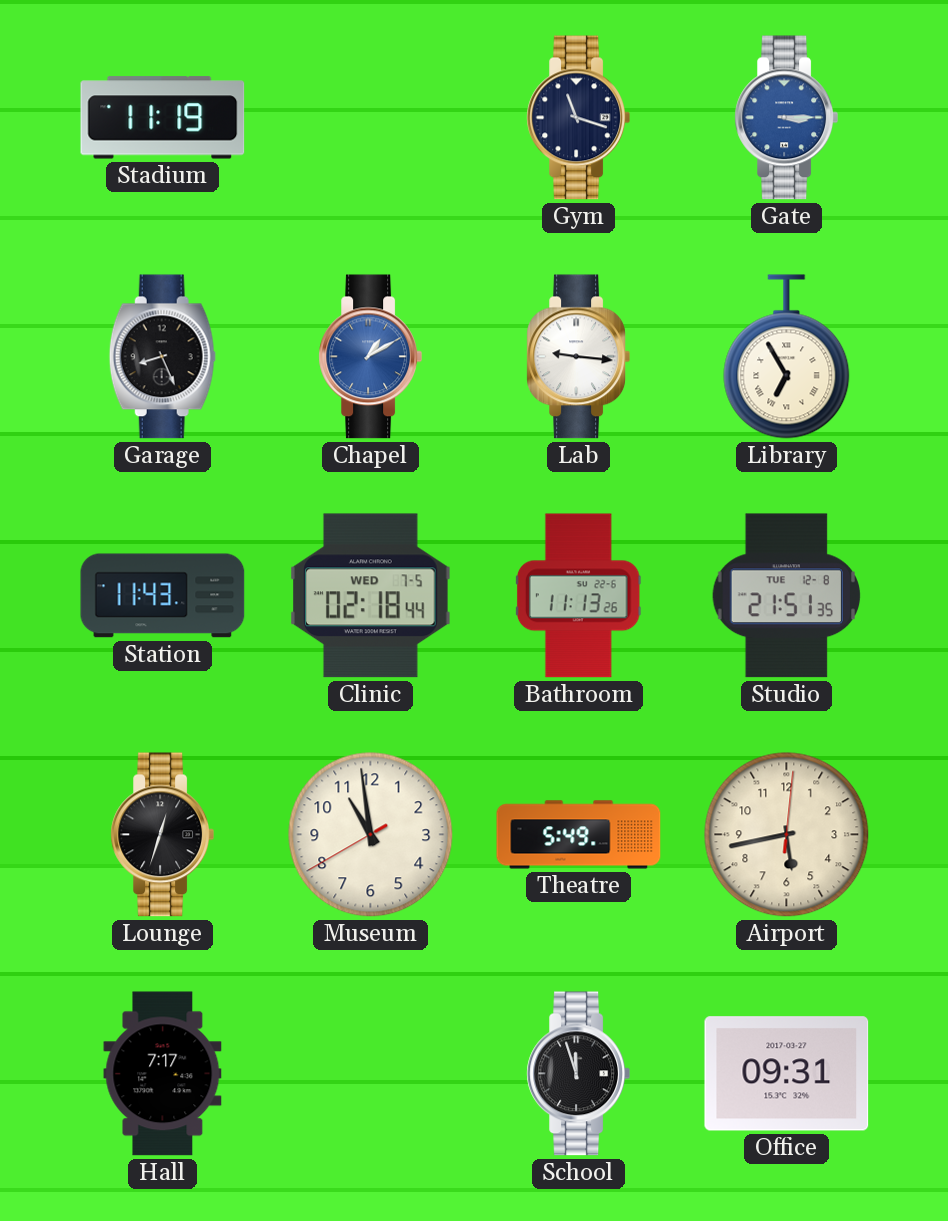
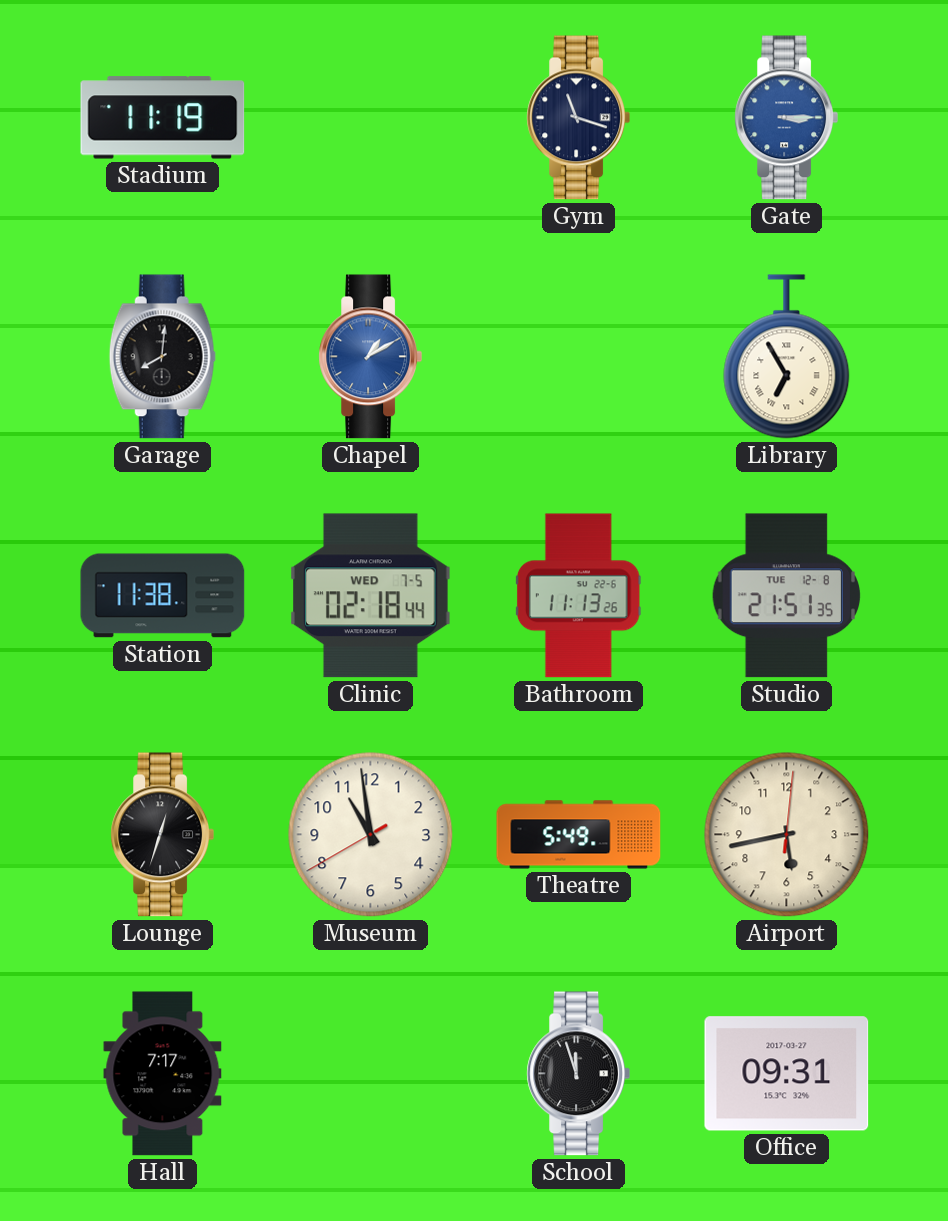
Garage: 8:26 -> 8:01
Lab: 9:16 -> none
Station: 11:43 -> 11:38
